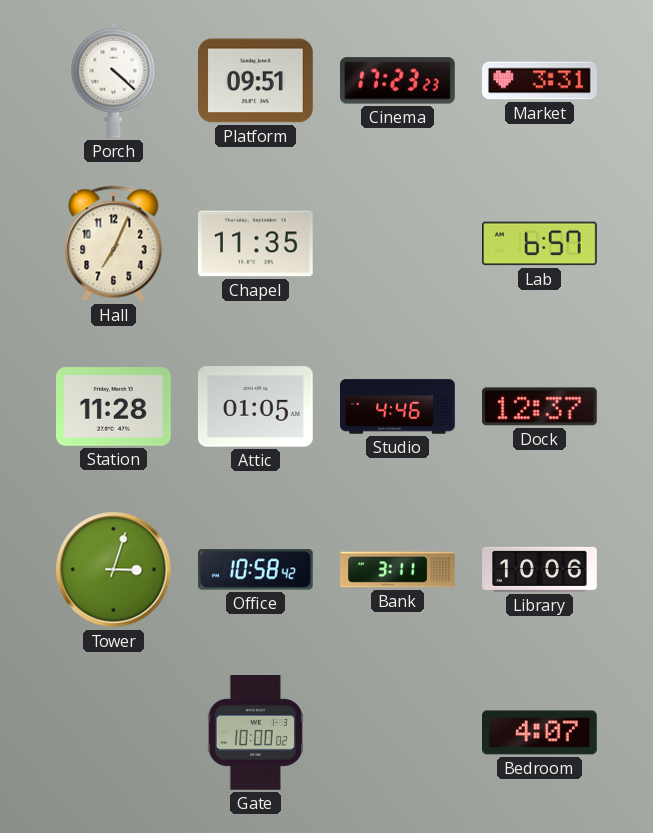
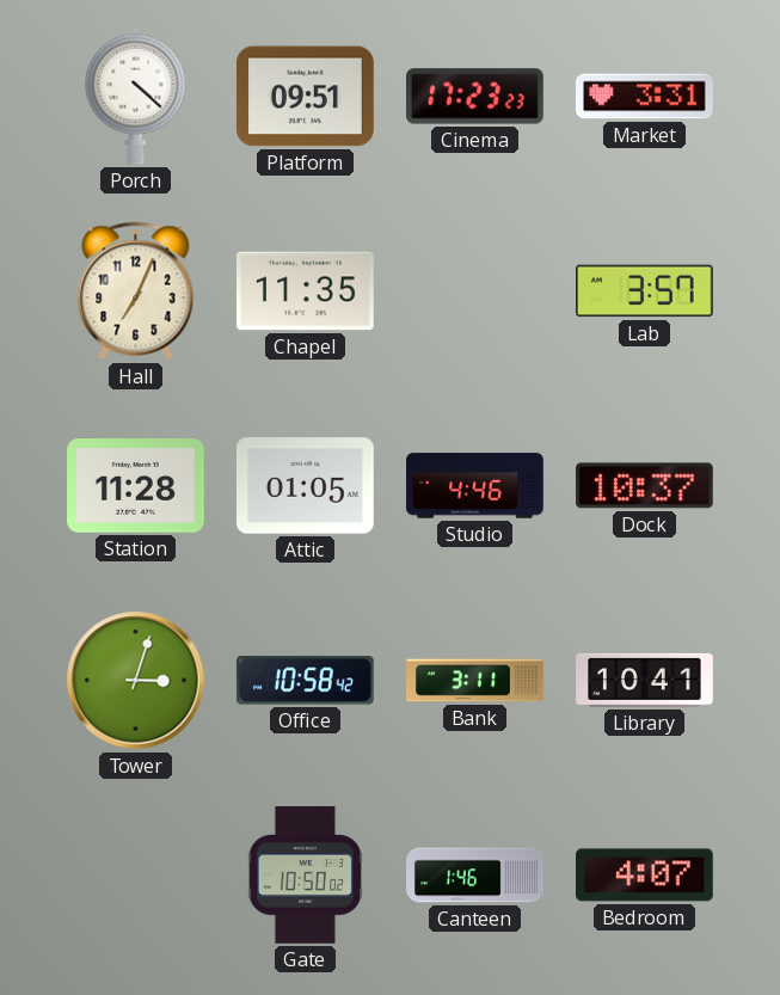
Lab: 6:57 -> 3:57
Dock: 12:37 -> 10:37
Library: 10:06 -> 10:41
Gate: 10:00 -> 10:50
Canteen: none -> 1:46
